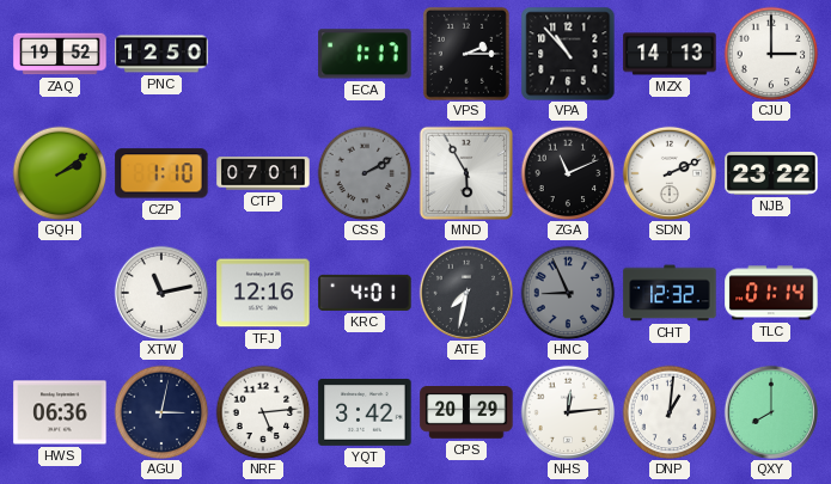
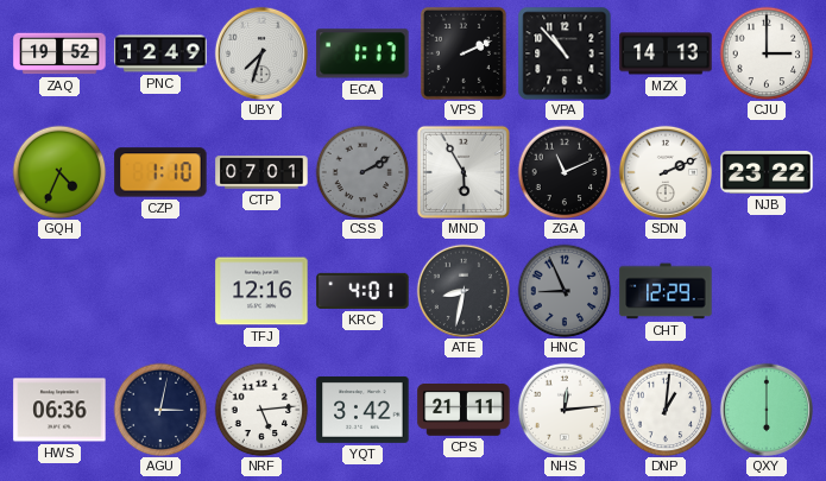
PNC: 12:50 -> 12:49
UBY: none -> 7:33
VPS: 2:15 -> 2:11
GQH: 2:09 -> 4:34
XTW: 11:13 -> none
ATE: 7:32 -> 8:32
CHT: 12:32 -> 12:29
TLC: 01:14 -> none
CPS: 20:29 -> 21:11
QXY: 8:00 -> 6:00
